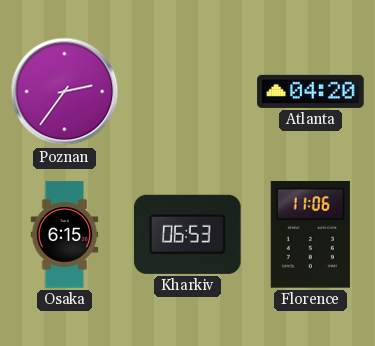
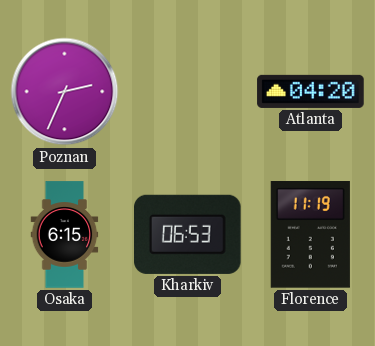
Poznan: 2:36 -> 2:34
Florence: 11:06 -> 11:19
